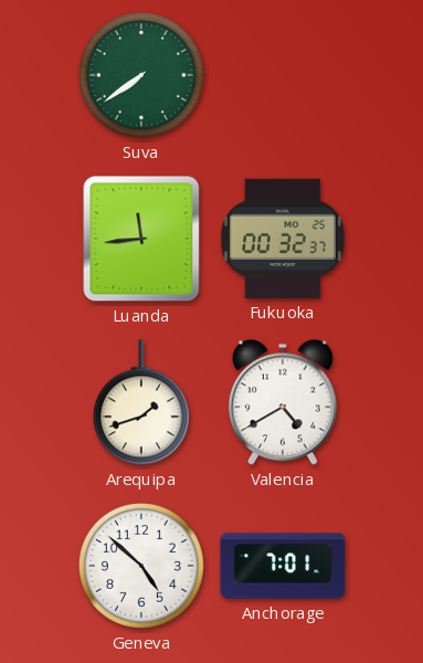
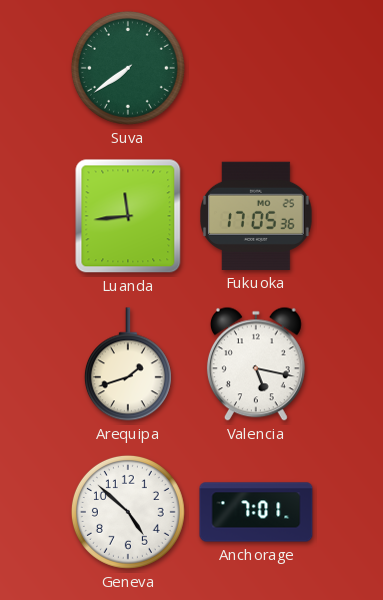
Fukuoka: 00:32 -> 17:05
Valencia: 4:40 -> 5:17
